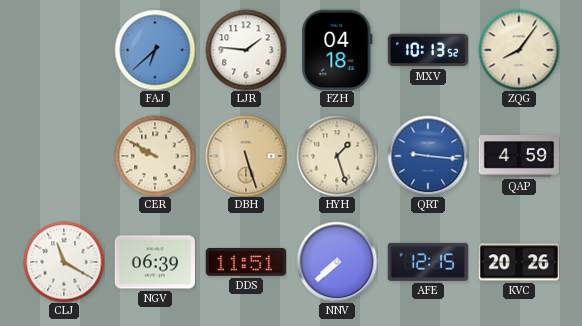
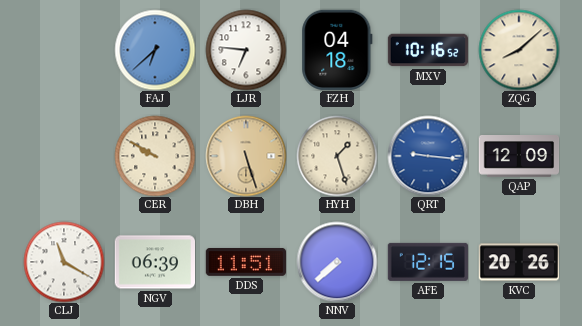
LJR: 1:46 -> 6:46
MXV: 10:13 -> 10:16
ZQG: 8:06 -> 8:08
QAP: 4:59 -> 12:09
